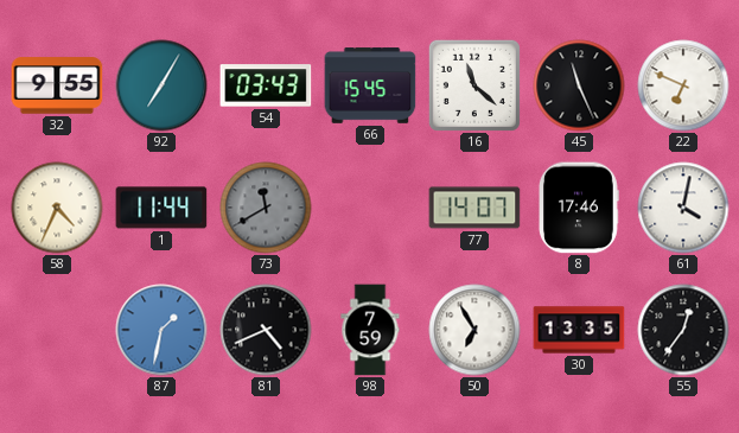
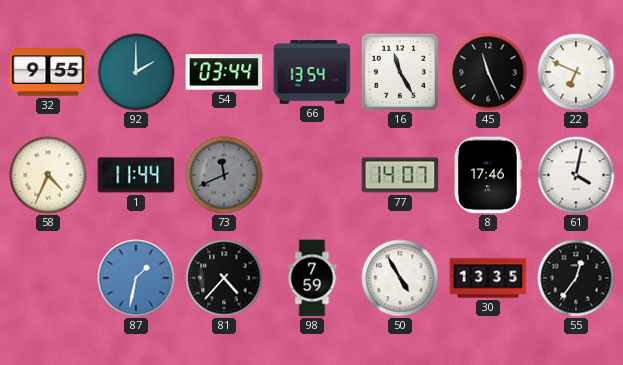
92: 7:05 -> 2:00
54: 03:43 -> 03:44
66: 15:45 -> 13:54
16: 11:22 -> 11:25
73: 11:40 -> 11:41
81: 4:41 -> 4:37
50: 6:55 -> 4:55
